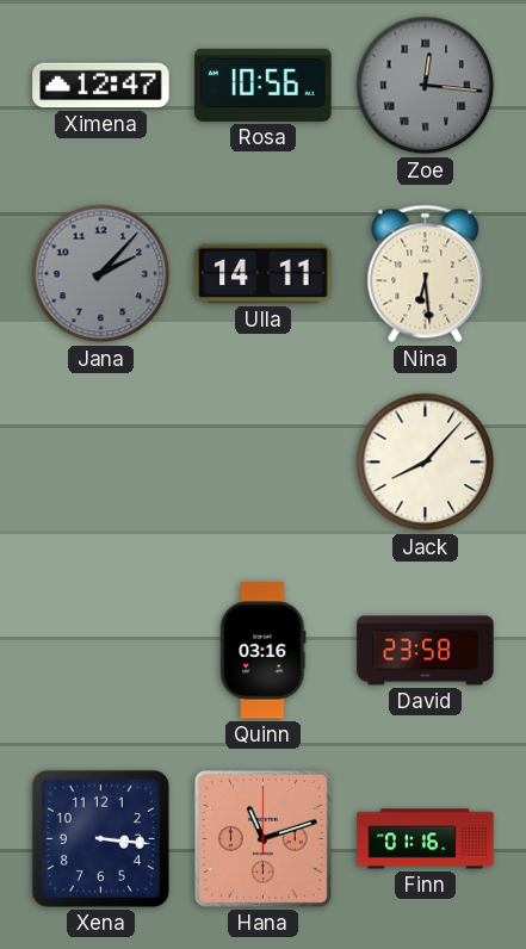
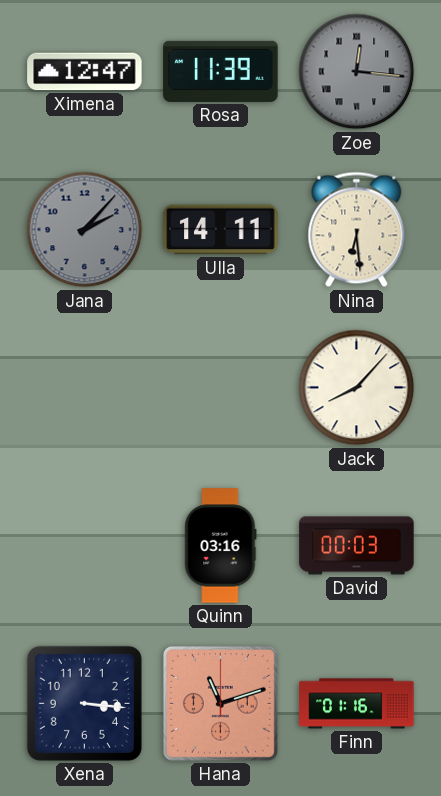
Rosa: 10:56 -> 11:39
David: 23:58 -> 00:03
